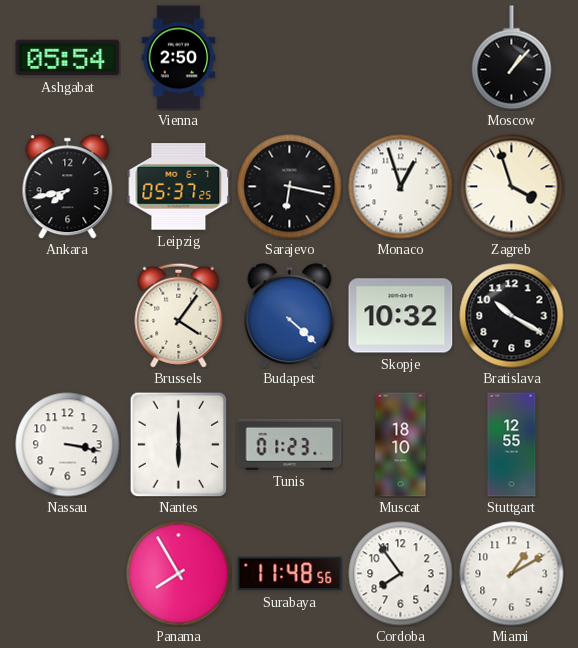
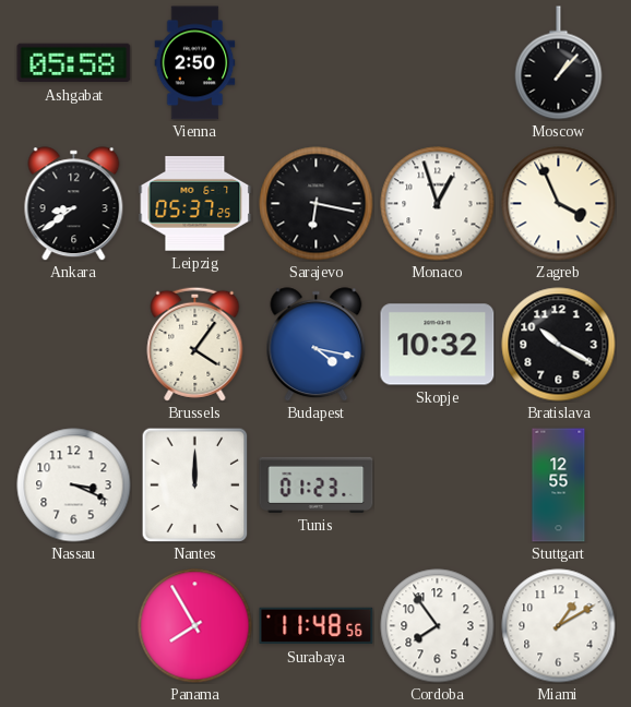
Ashgabat: 05:54 -> 05:58
Ankara: 7:43 -> 8:39
Zagreb: 3:57 -> 3:56
Budapest: 4:22 -> 4:17
Nassau: 3:17 -> 3:19
Nantes: 6:00 -> 12:00
Muscat: 18:10 -> none
